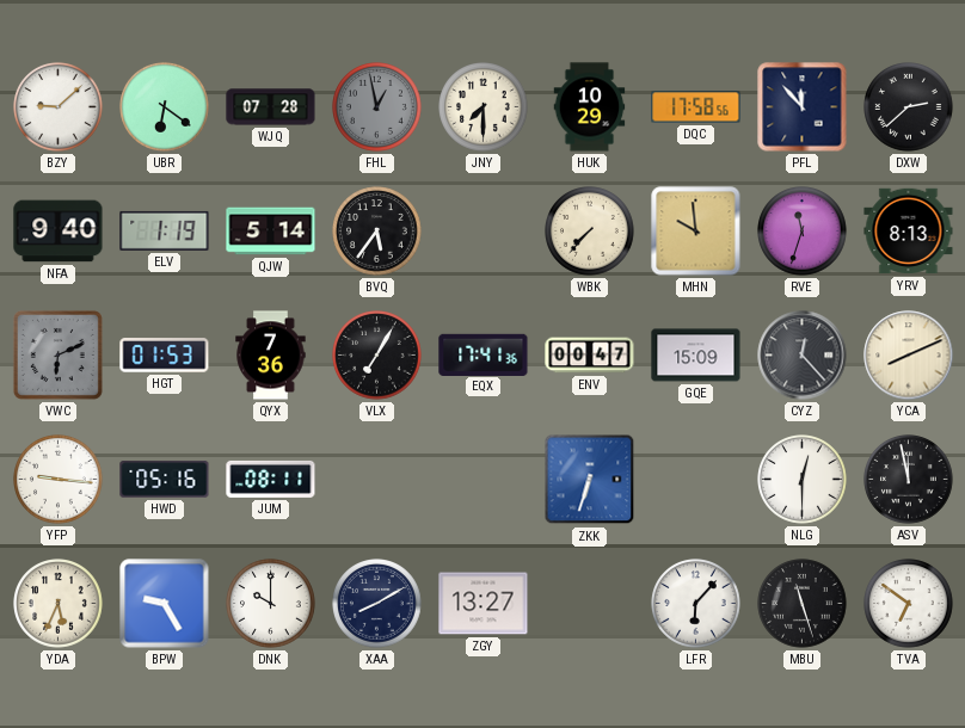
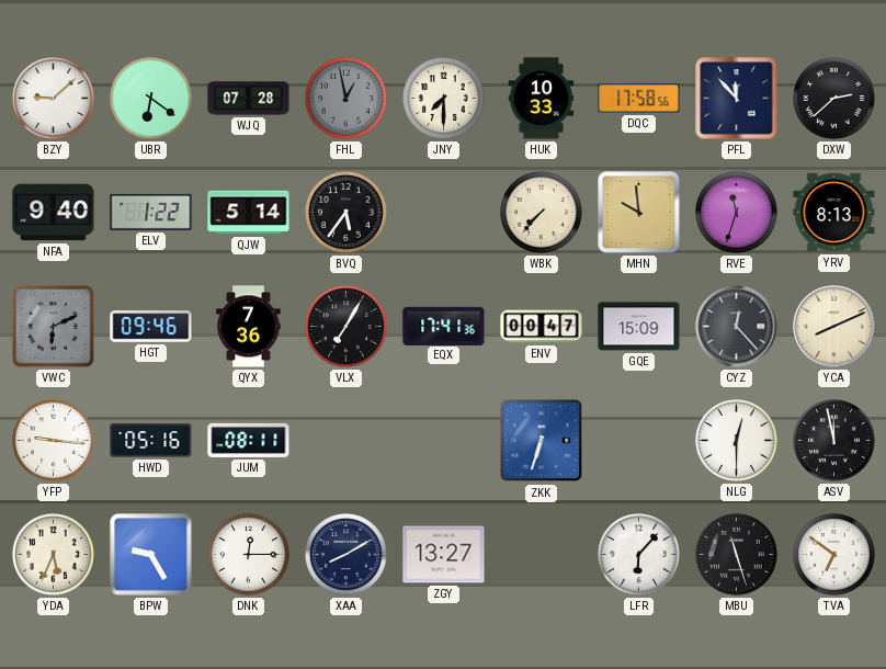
HUK: 10:29 -> 10:33
ELV: 1:19 -> 1:22
HGT: 01:53 -> 09:46
DNK: 10:00 -> 12:15
